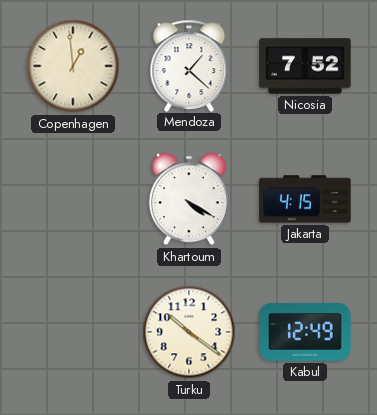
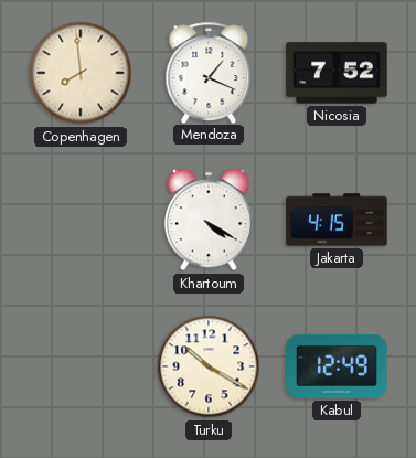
Copenhagen: 12:59 -> 7:59
Mendoza: 1:22 -> 1:19
Turku: 10:21 -> 10:20
